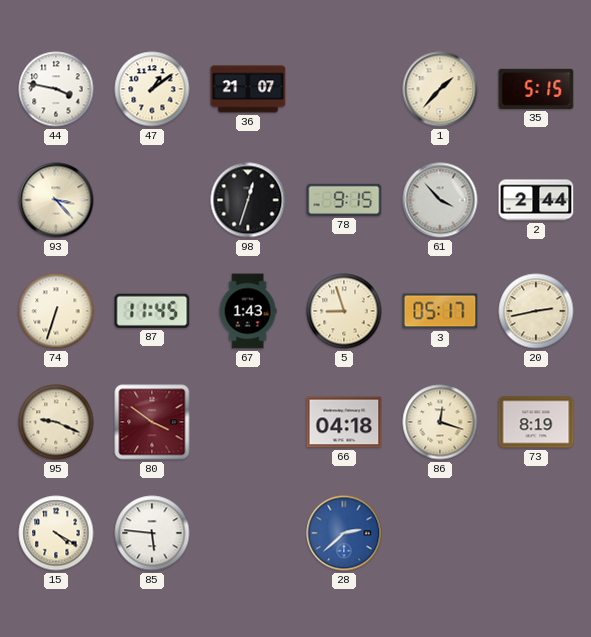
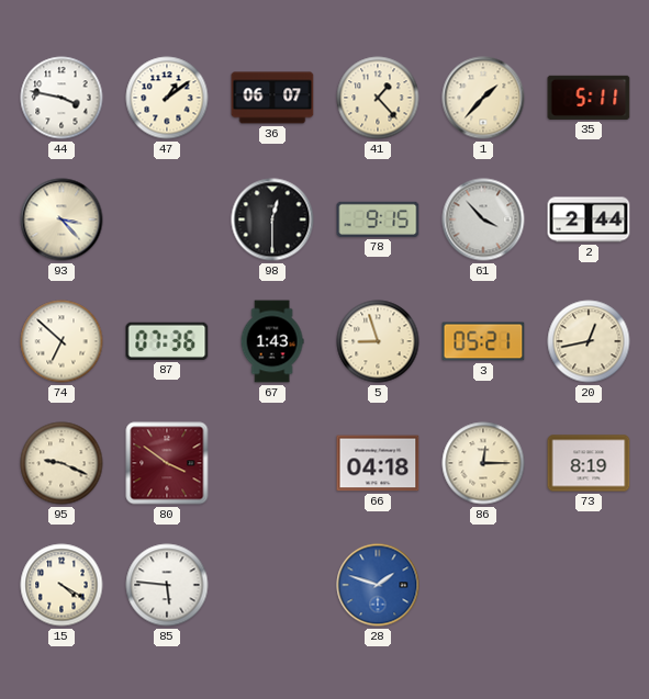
36: 21:07 -> 06:07
41: none -> 1:23
35: 5:15 -> 5:11
98: 12:33 -> 12:30
74: 6:33 -> 6:52
87: 11:45 -> 07:36
3: 05:17 -> 05:21
20: 2:43 -> 12:43
86: 12:18 -> 12:15
28: 2:38 -> 1:48
